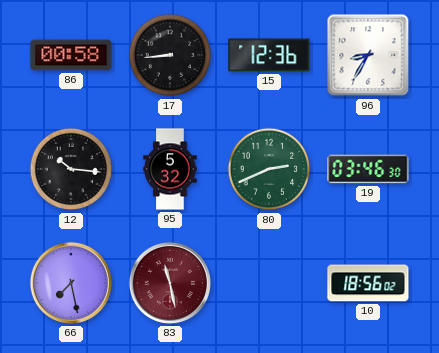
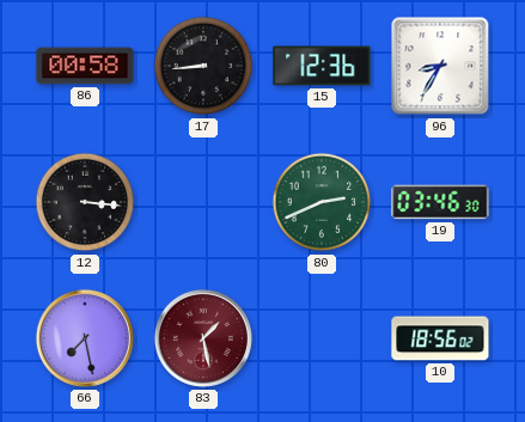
12: 10:16 -> 3:16
95: 5:32 -> none
83: 11:28 -> 1:28
